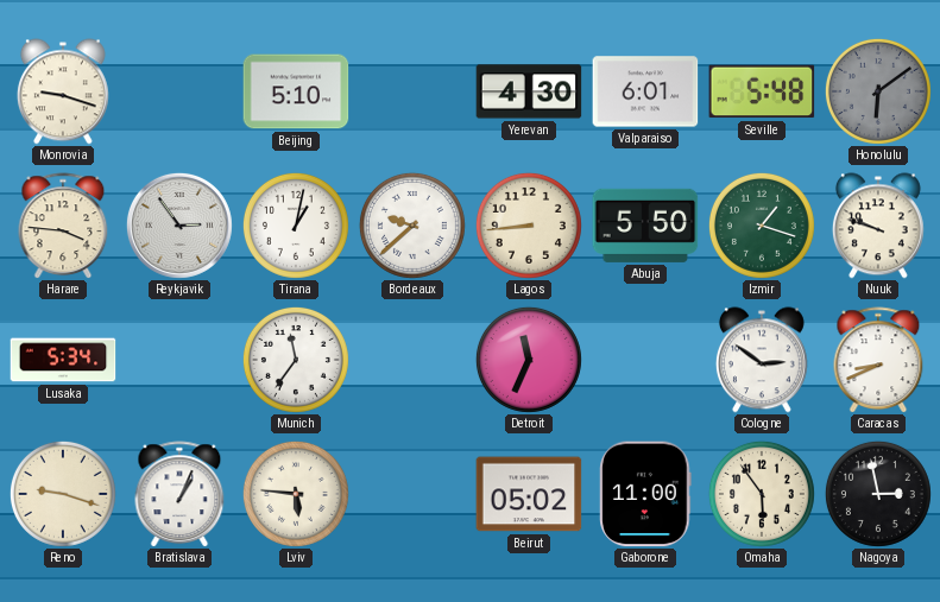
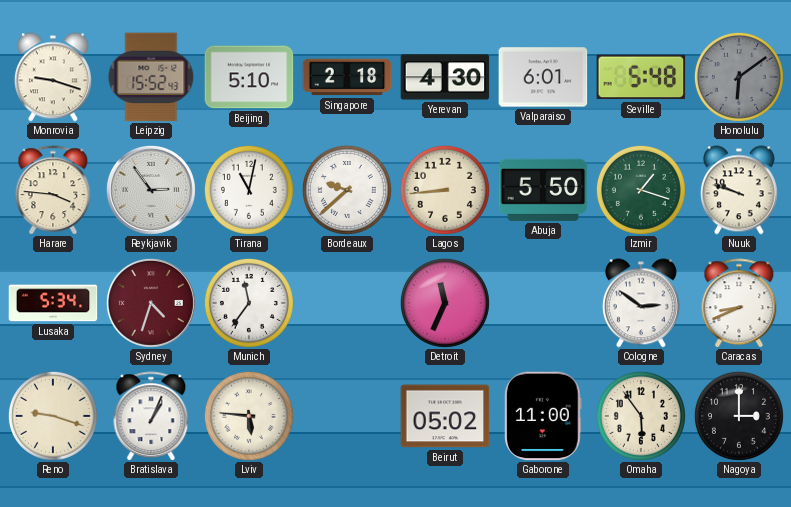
Leipzig: none -> 15:52
Singapore: none -> 2:18
Tirana: 1:02 -> 11:02
Sydney: none -> 4:33
Nagoya: 2:58 -> 3:00
